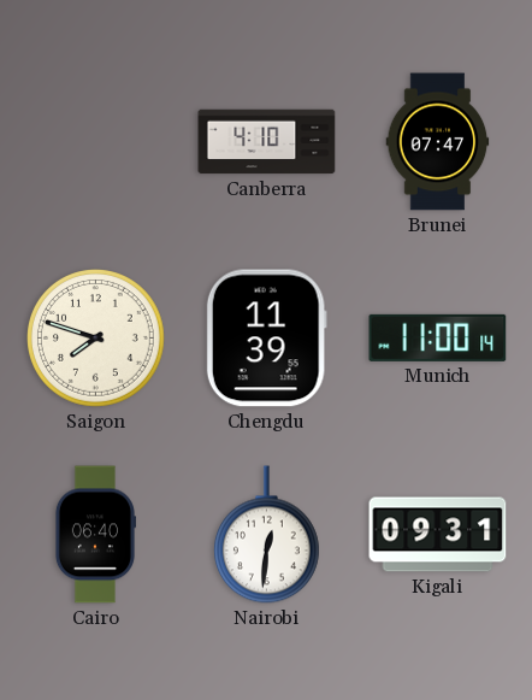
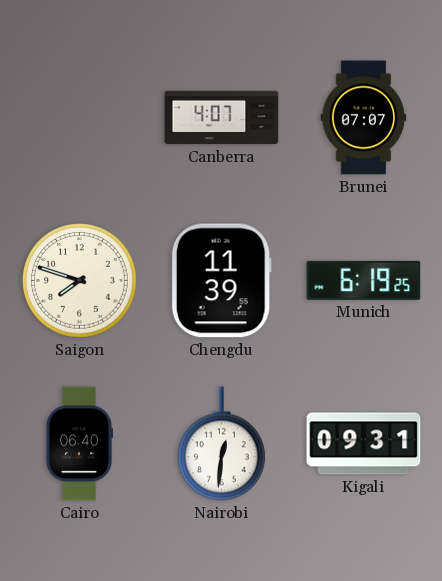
Canberra: 4:10 -> 4:07
Brunei: 07:47 -> 07:07
Munich: 11:00 -> 6:19
